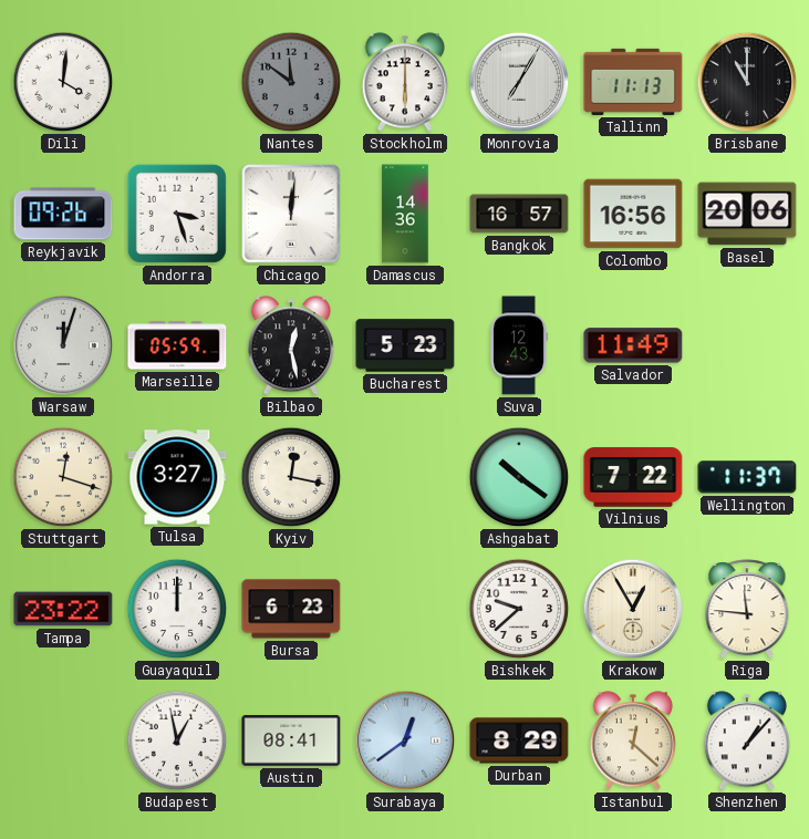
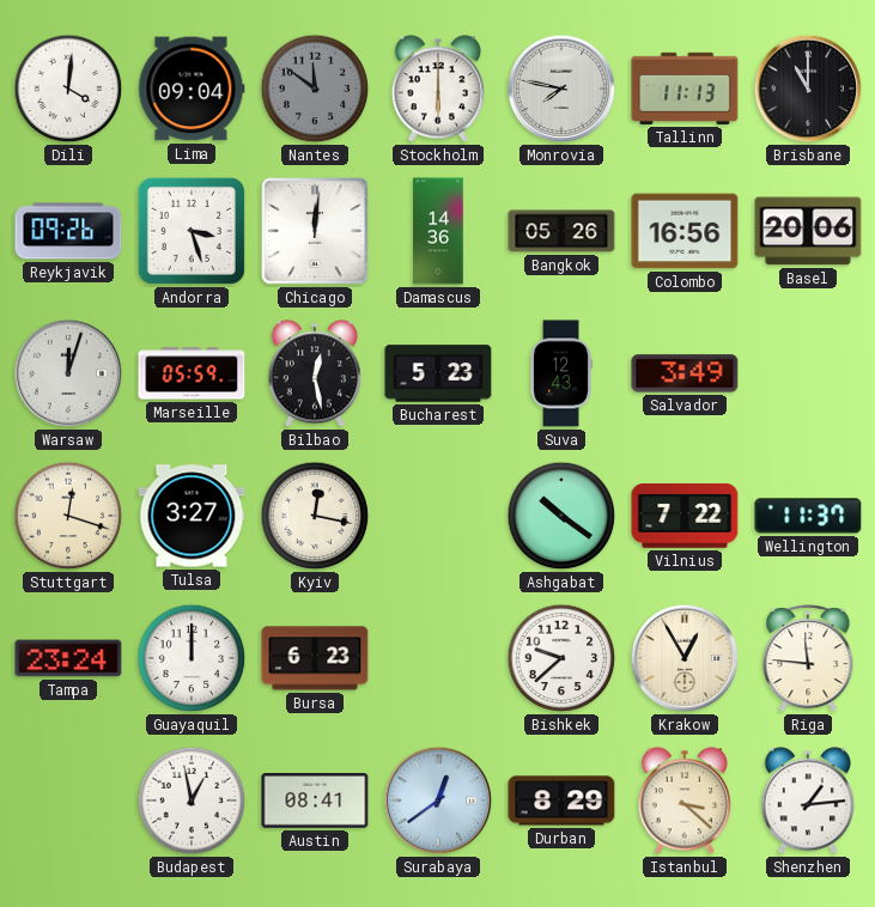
Lima: none -> 09:04
Monrovia: 7:05 -> 7:47
Bangkok: 16:57 -> 05:26
Salvador: 11:49 -> 3:49
Tampa: 23:22 -> 23:24
Istanbul: 12:22 -> 3:22
Shenzhen: 1:07 -> 1:14
